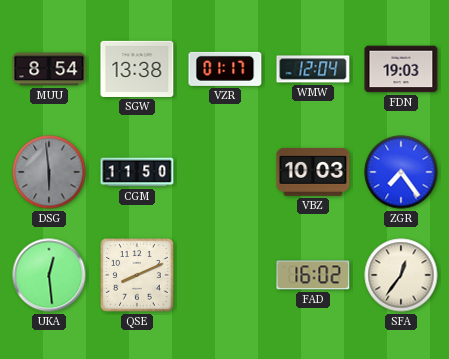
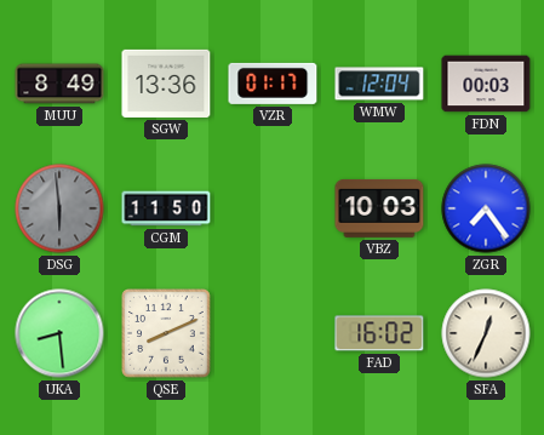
MUU: 8:54 -> 8:49
SGW: 13:38 -> 13:36
FDN: 19:03 -> 00:03
UKA: 12:29 -> 8:29
SFA: 12:36 -> 12:34
